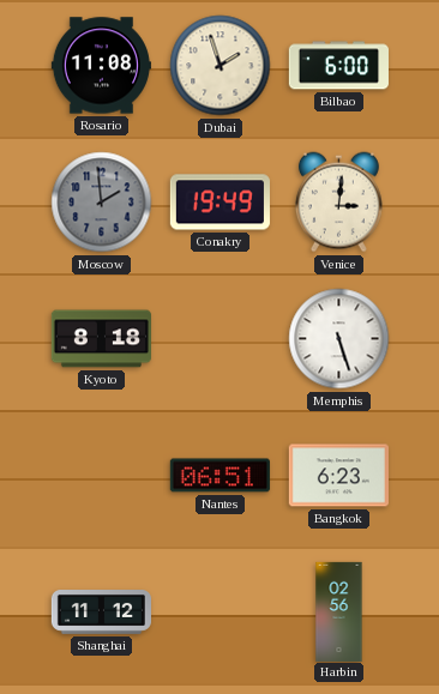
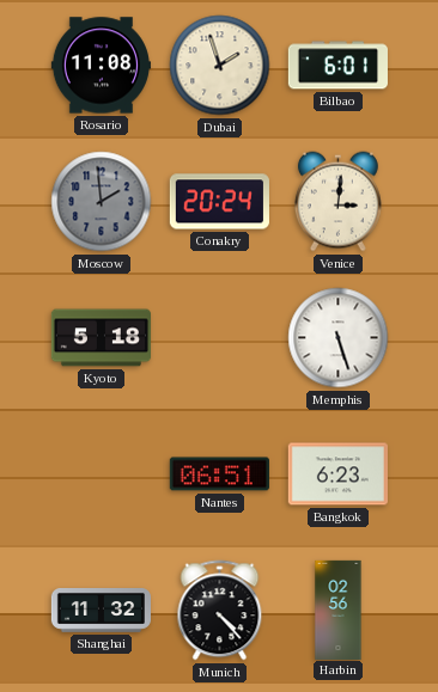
Bilbao: 6:00 -> 6:01
Conakry: 19:49 -> 20:24
Kyoto: 8:18 -> 5:18
Shanghai: 11:12 -> 11:32
Munich: none -> 4:23
